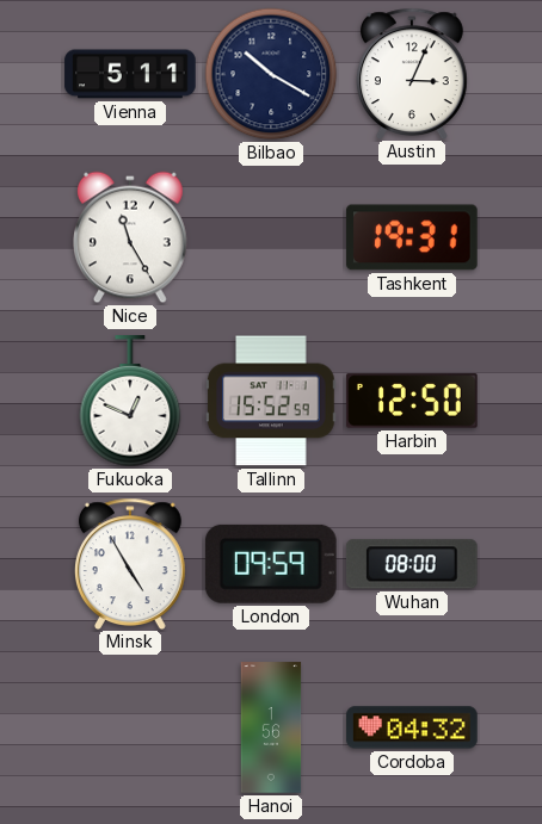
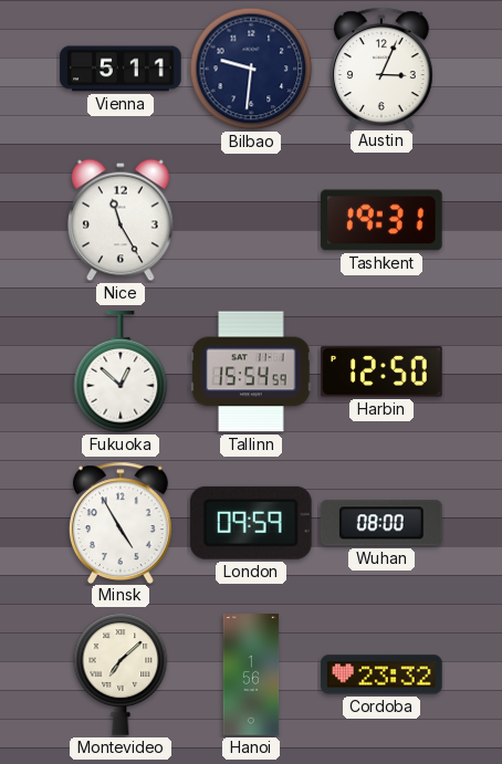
Bilbao: 10:20 -> 9:31
Fukuoka: 12:49 -> 12:52
Tallinn: 15:52 -> 15:54
Montevideo: none -> 7:08
Cordoba: 04:32 -> 23:32
